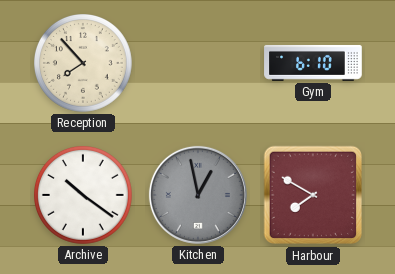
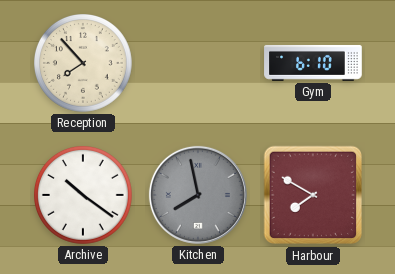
Kitchen: 12:58 -> 7:58
